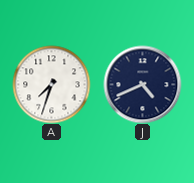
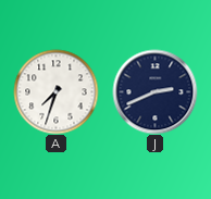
J: 4:41 -> 2:41
